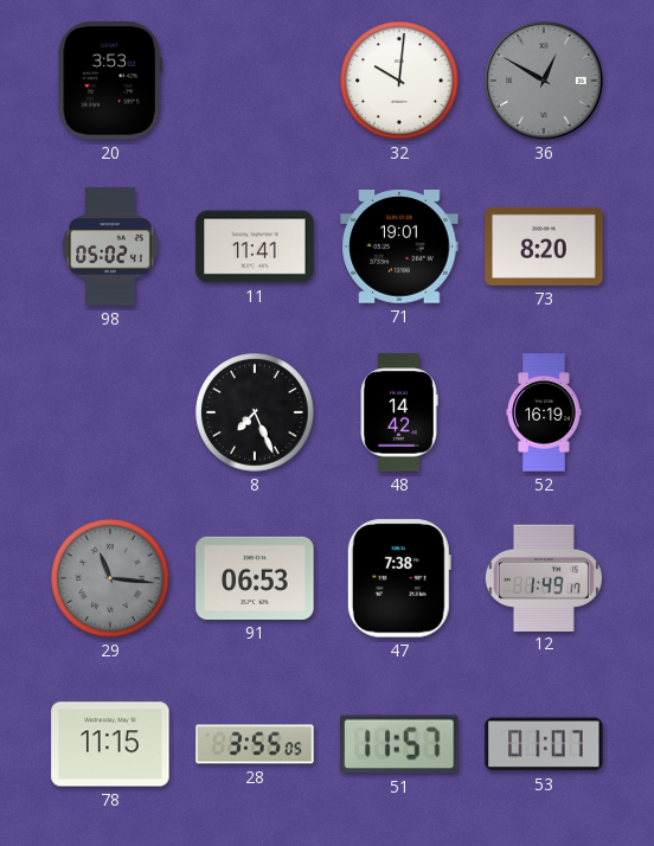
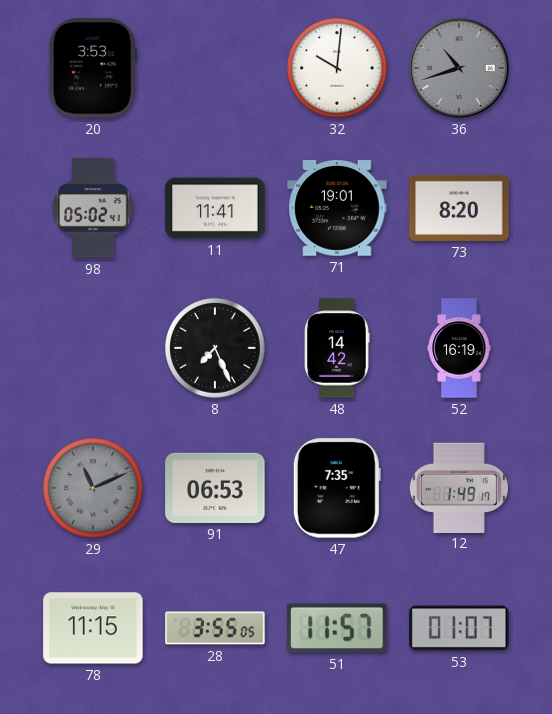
36: 12:50 -> 10:42
29: 11:16 -> 11:11
47: 7:38 -> 7:35
